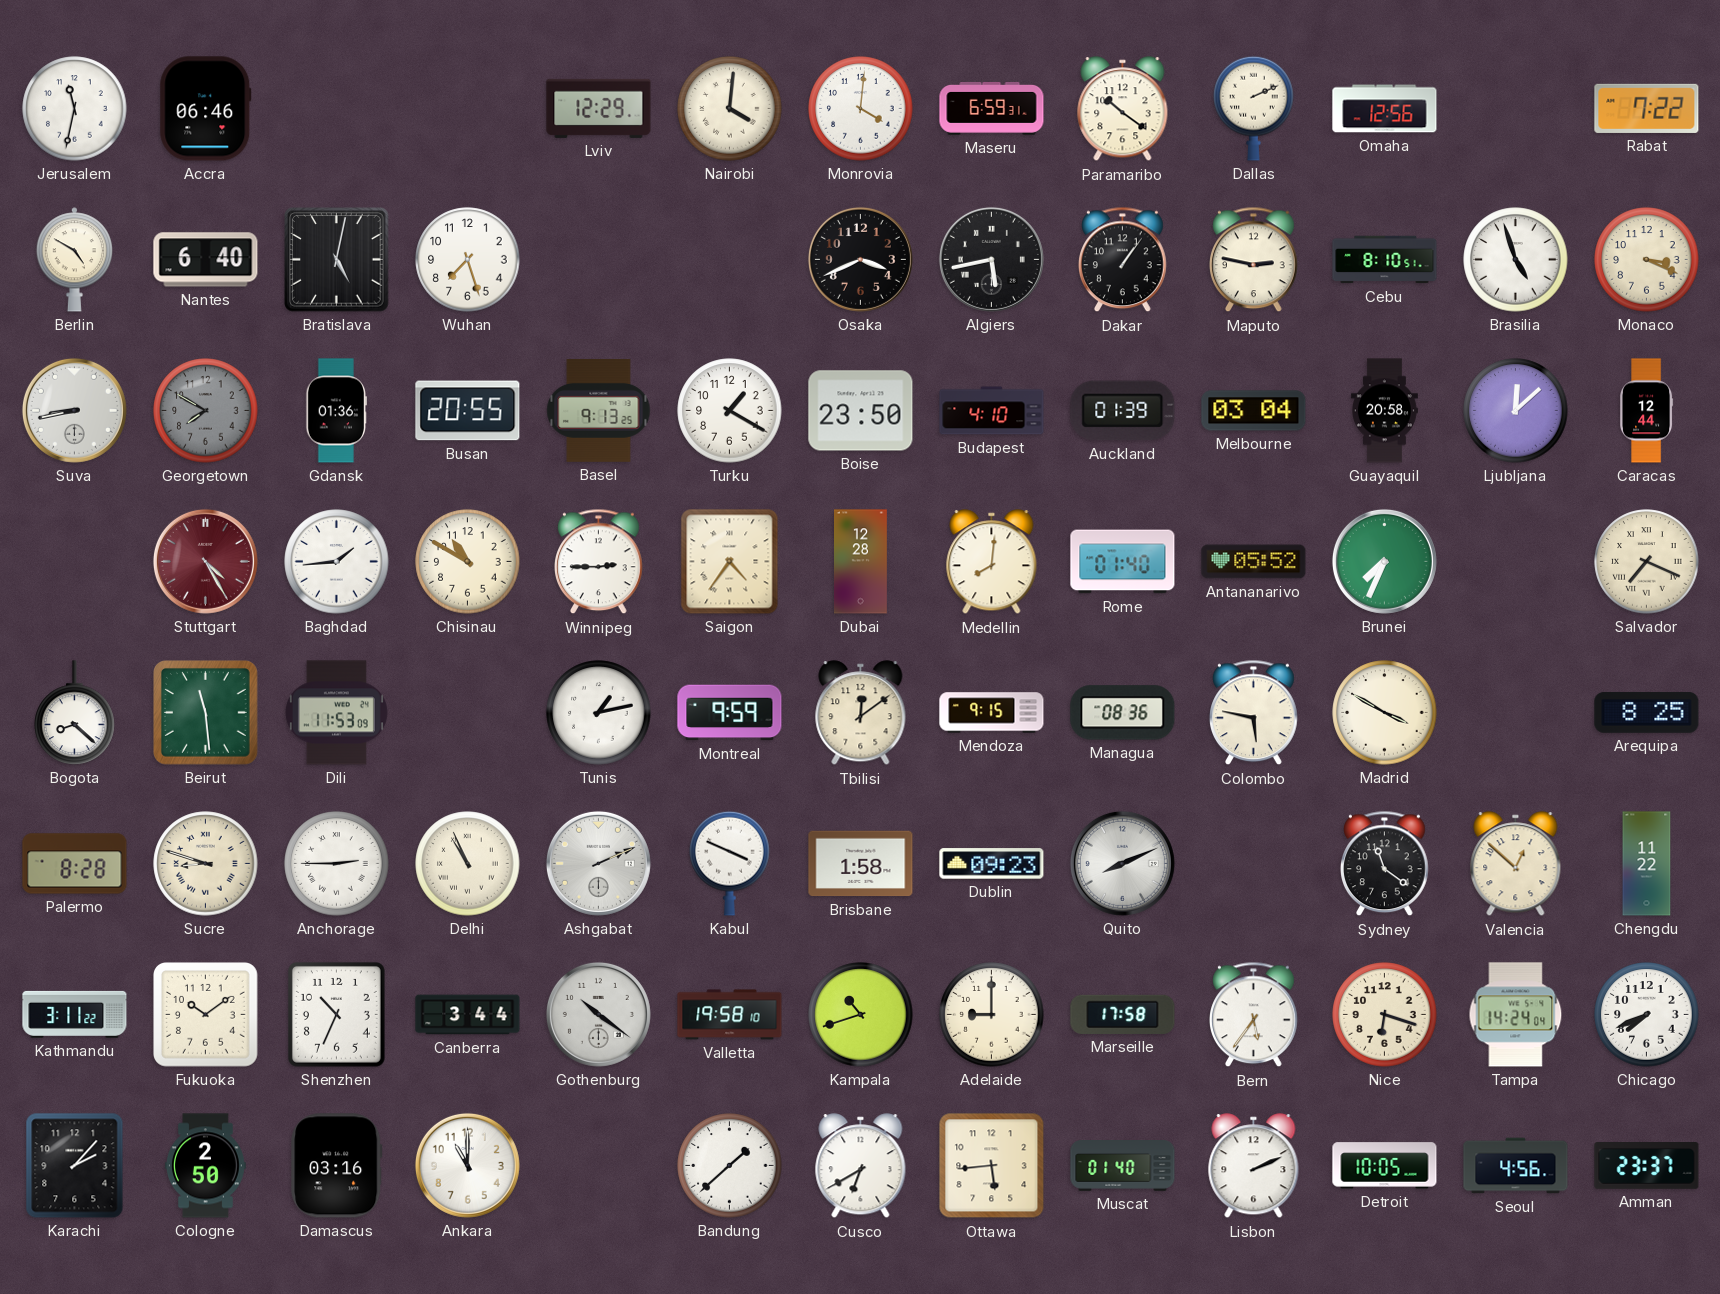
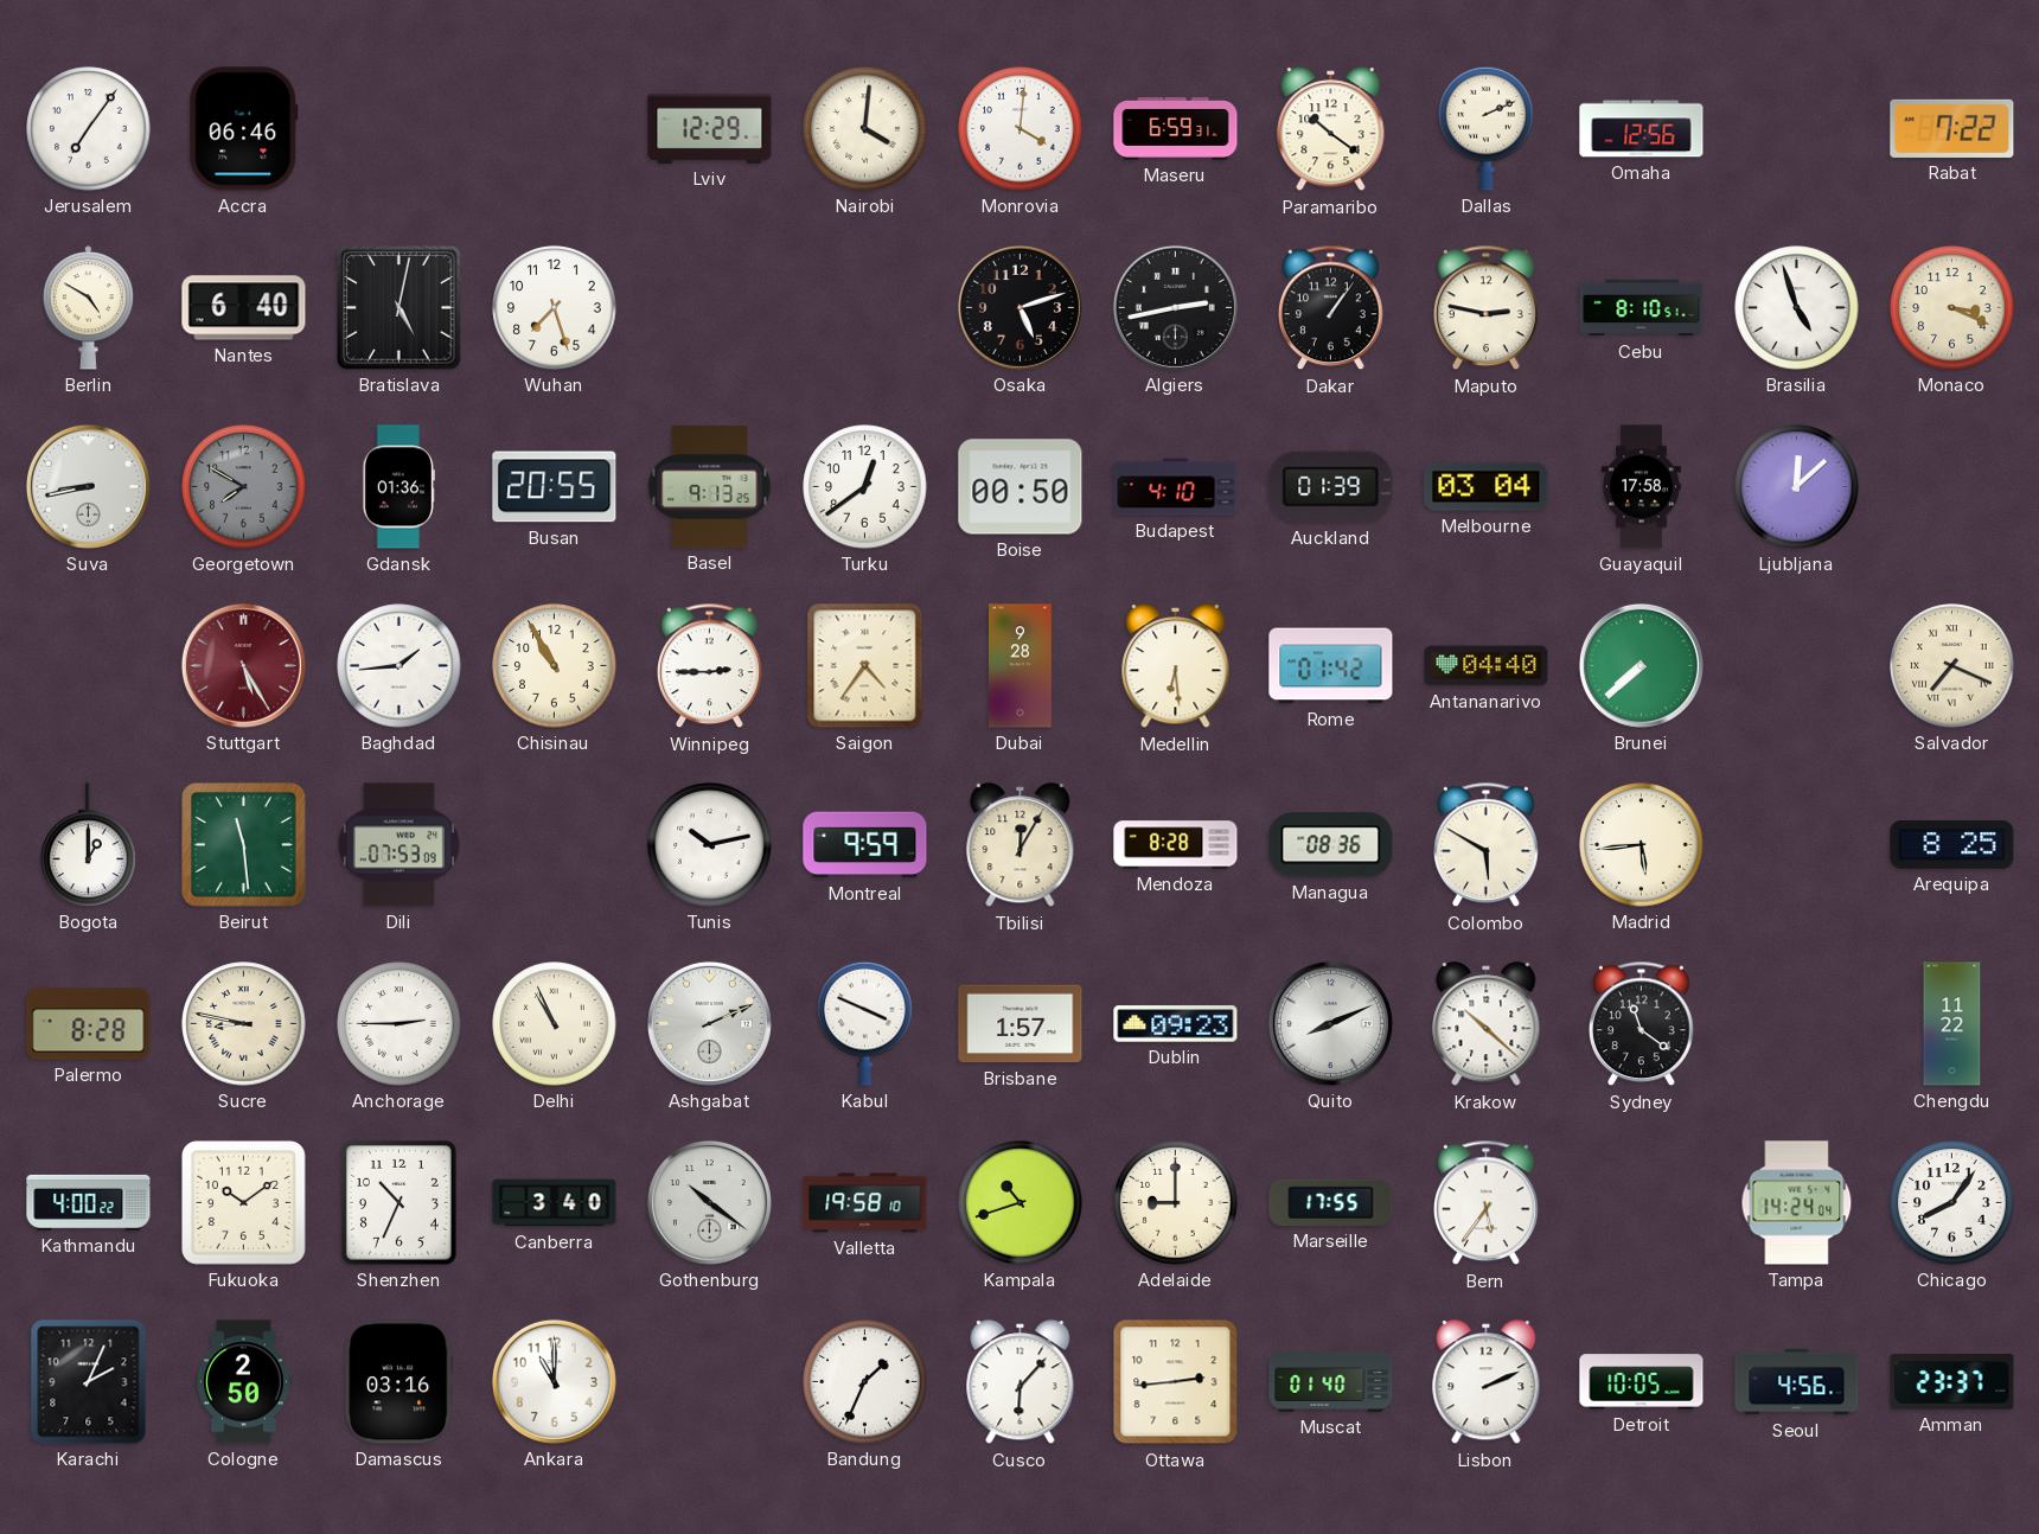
Jerusalem: 11:32 -> 7:06
Osaka: 3:41 -> 5:12
Algiers: 5:43 -> 2:43
Turku: 1:20 -> 12:39
Boise: 23:50 -> 00:50
Guayaquil: 20:58 -> 17:58
Caracas: 12:44 -> none
Stuttgart: 4:25 -> 5:25
Chisinau: 10:50 -> 10:55
Dubai: 12:28 -> 9:28
Medellin: 8:01 -> 6:29
Rome: 01:40 -> 01:42
Antananarivo: 05:52 -> 04:40
Brunei: 7:34 -> 7:38
Bogota: 8:22 -> 1:00
Dili: 11:53 -> 07:53
Tunis: 1:13 -> 10:13
Tbilisi: 12:09 -> 12:05
Mendoza: 9:15 -> 8:28
Colombo: 5:47 -> 5:50
Madrid: 3:50 -> 5:44
Sucre: 8:48 -> 8:47
Brisbane: 1:58 -> 1:57
Krakow: none -> 10:22
Valencia: 12:52 -> none
Kathmandu: 3:11 -> 4:00
Canberra: 3:44 -> 3:40
Marseille: 17:58 -> 17:55
Nice: 6:18 -> none
Chicago: 7:41 -> 8:06
Karachi: 2:07 -> 2:04
Bandung: 1:38 -> 1:34
Cusco: 6:40 -> 6:07
Ottawa: 5:44 -> 2:44
